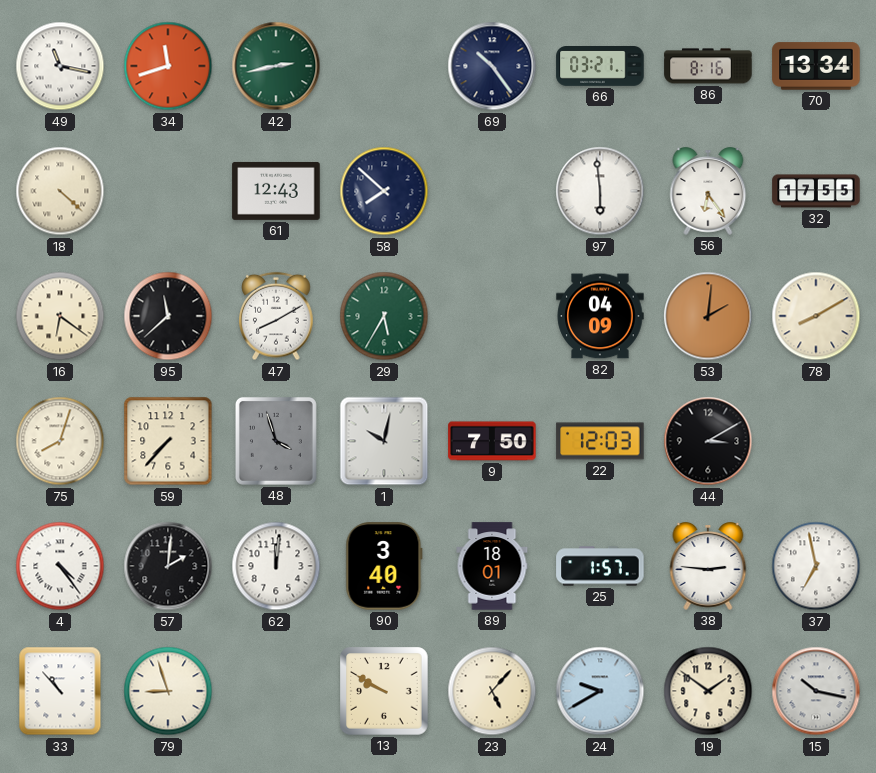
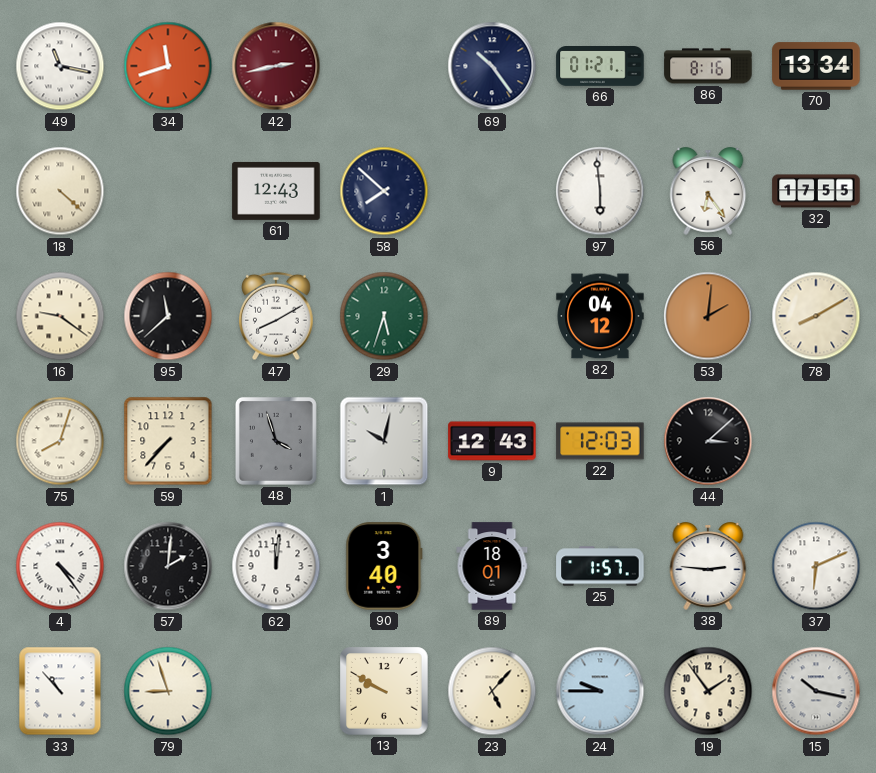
42 dial: green -> burgundy
66: 03:21 -> 01:21
16: 6:21 -> 9:21
29: 5:35 -> 5:33
82: 04:09 -> 04:12
9: 7:50 -> 12:43
44: 3:10 -> 3:08
37: 6:58 -> 6:11
24: 9:40 -> 9:45
19: 1:51 -> 1:54
